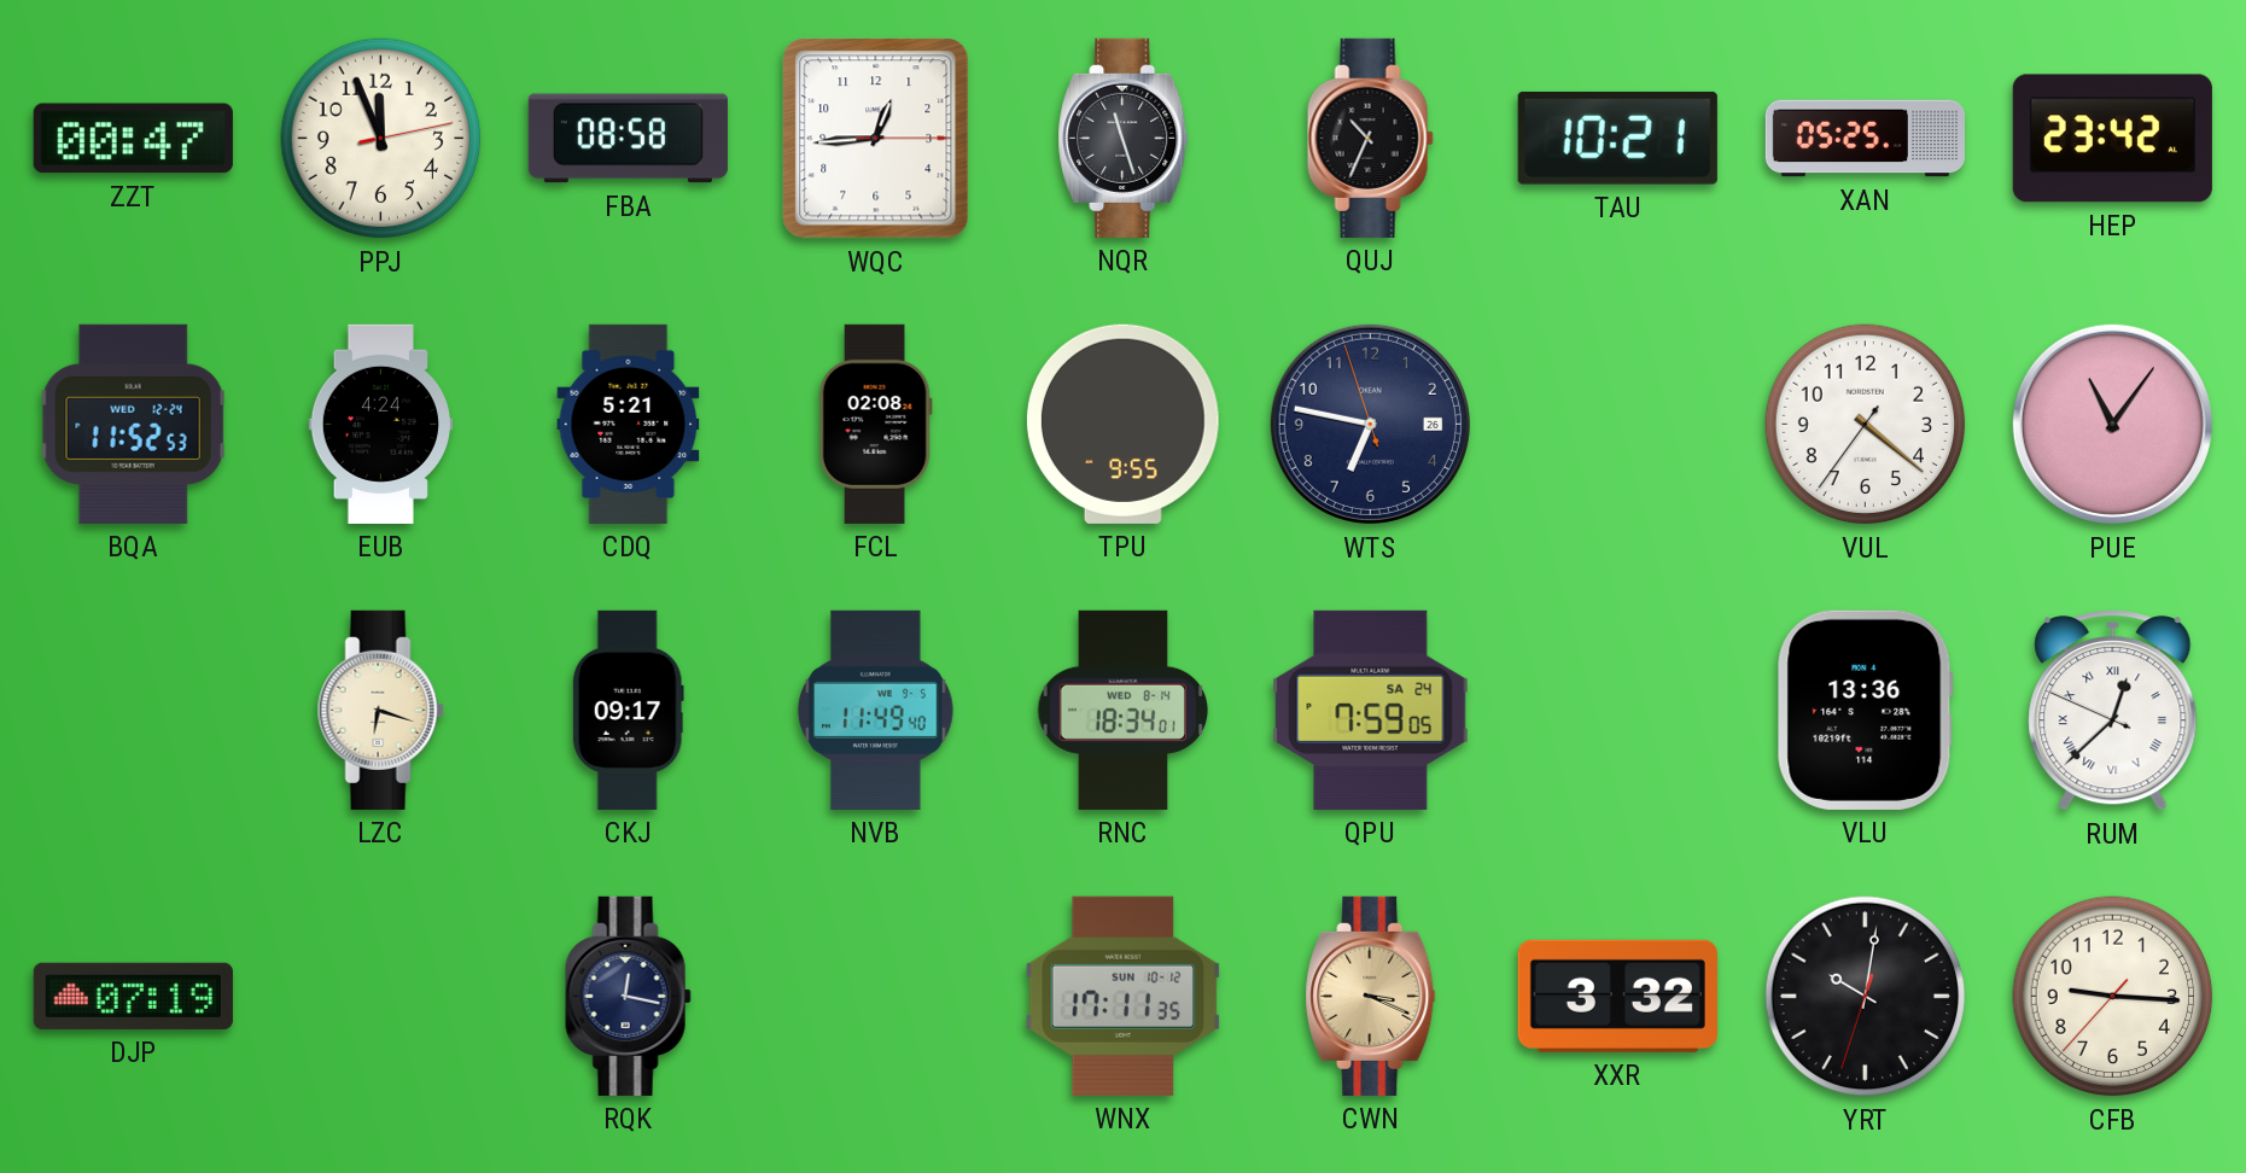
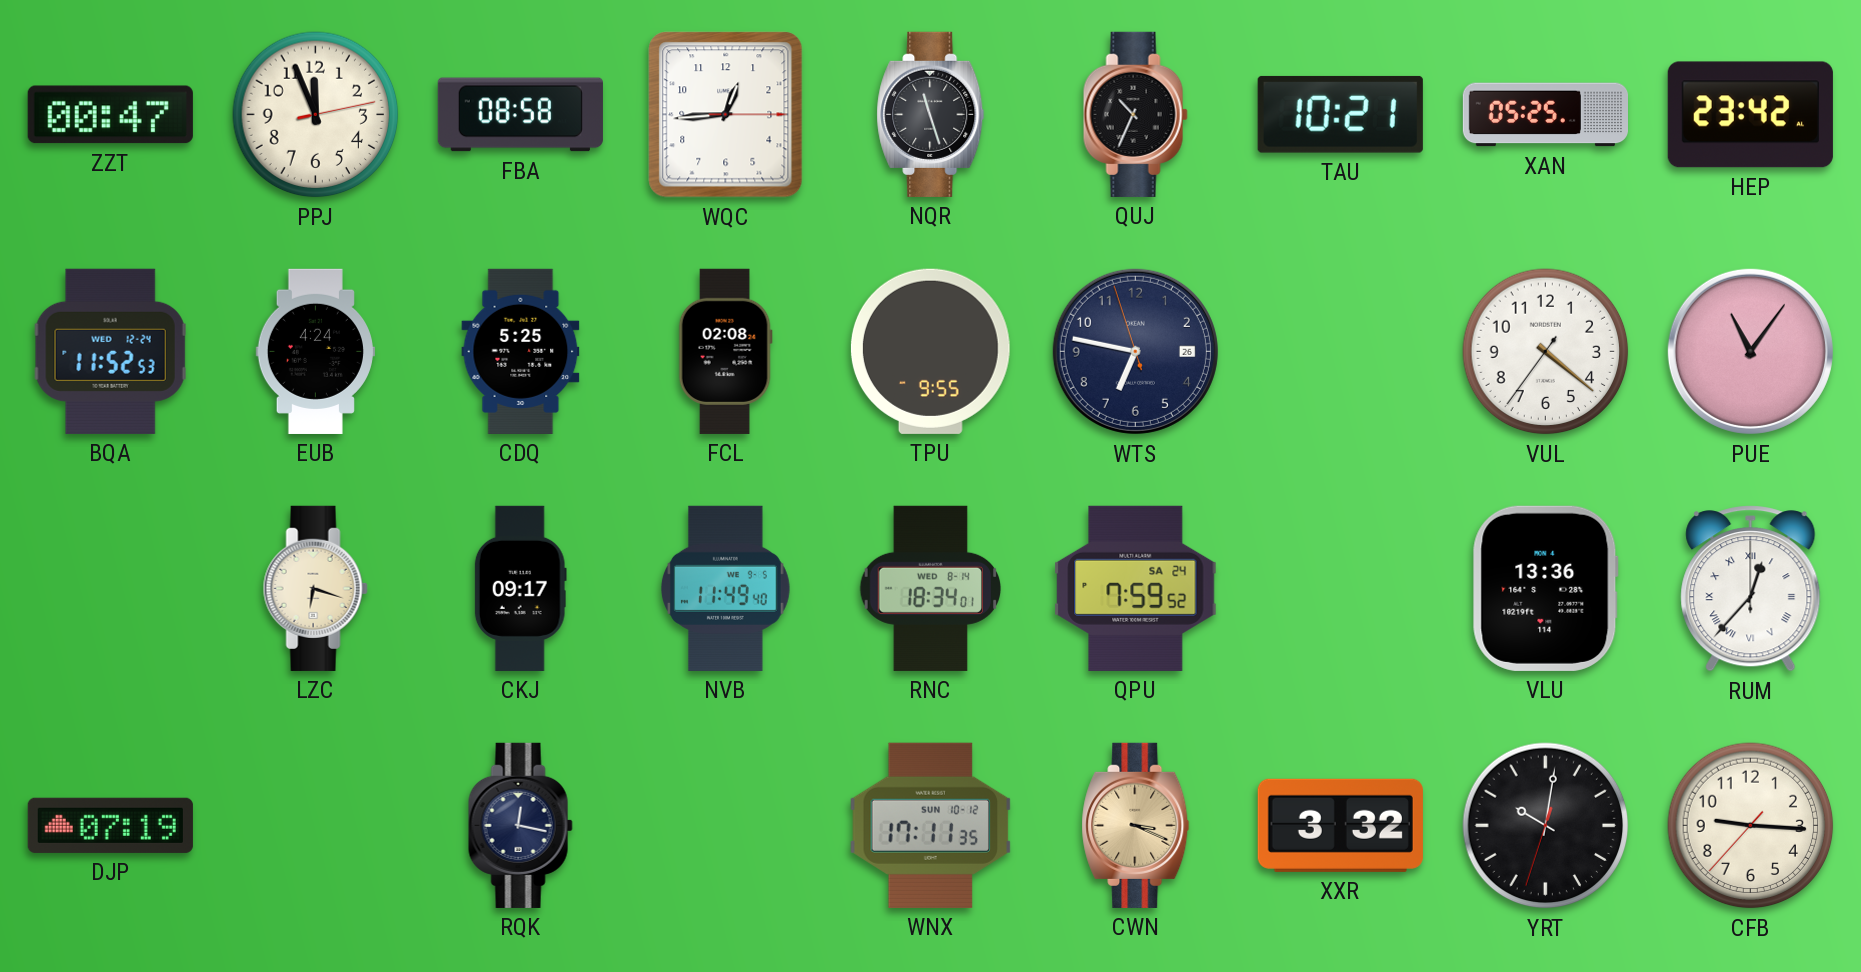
CDQ: 5:21 -> 5:25
QPU: 7:59:05 -> 7:59:52
RUM: 12:37:49 -> 12:37:00
